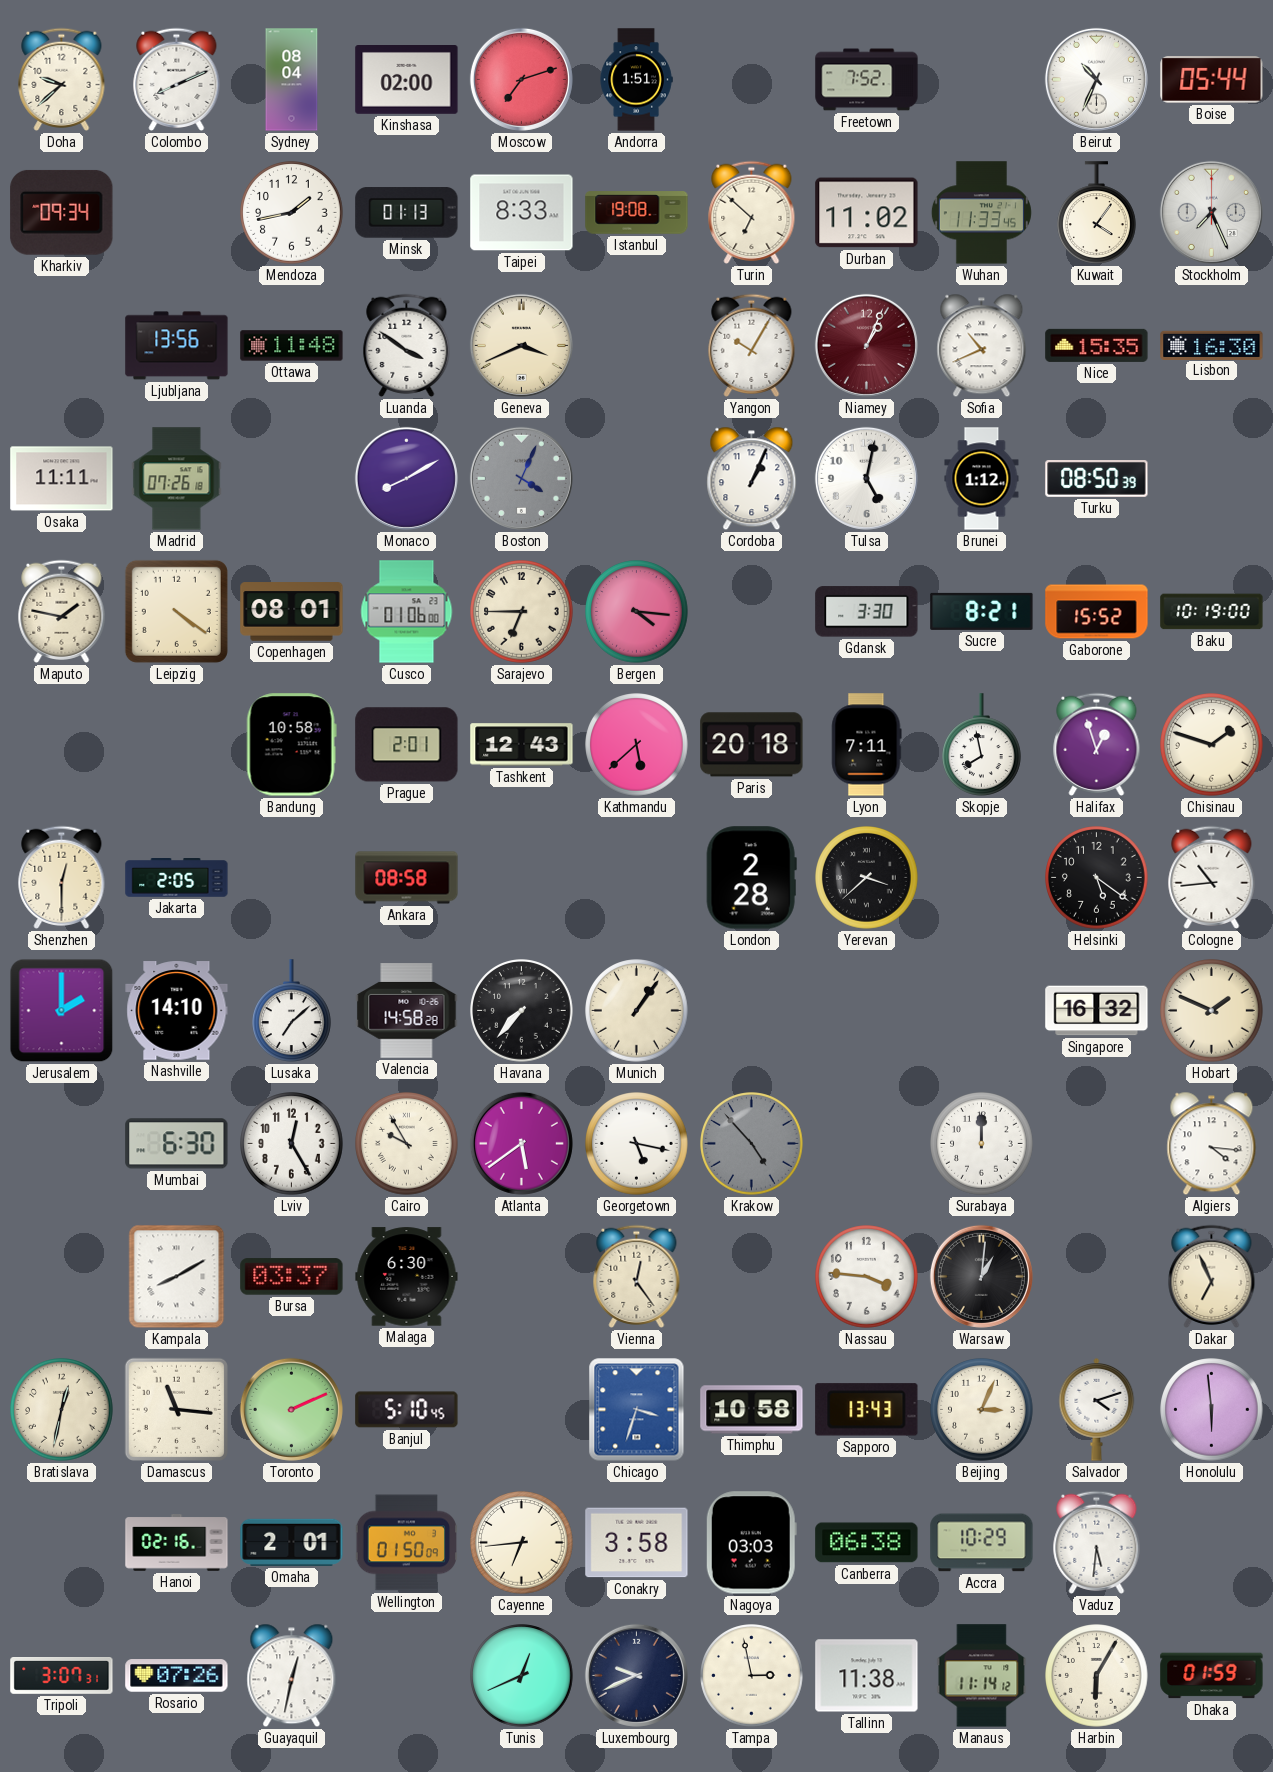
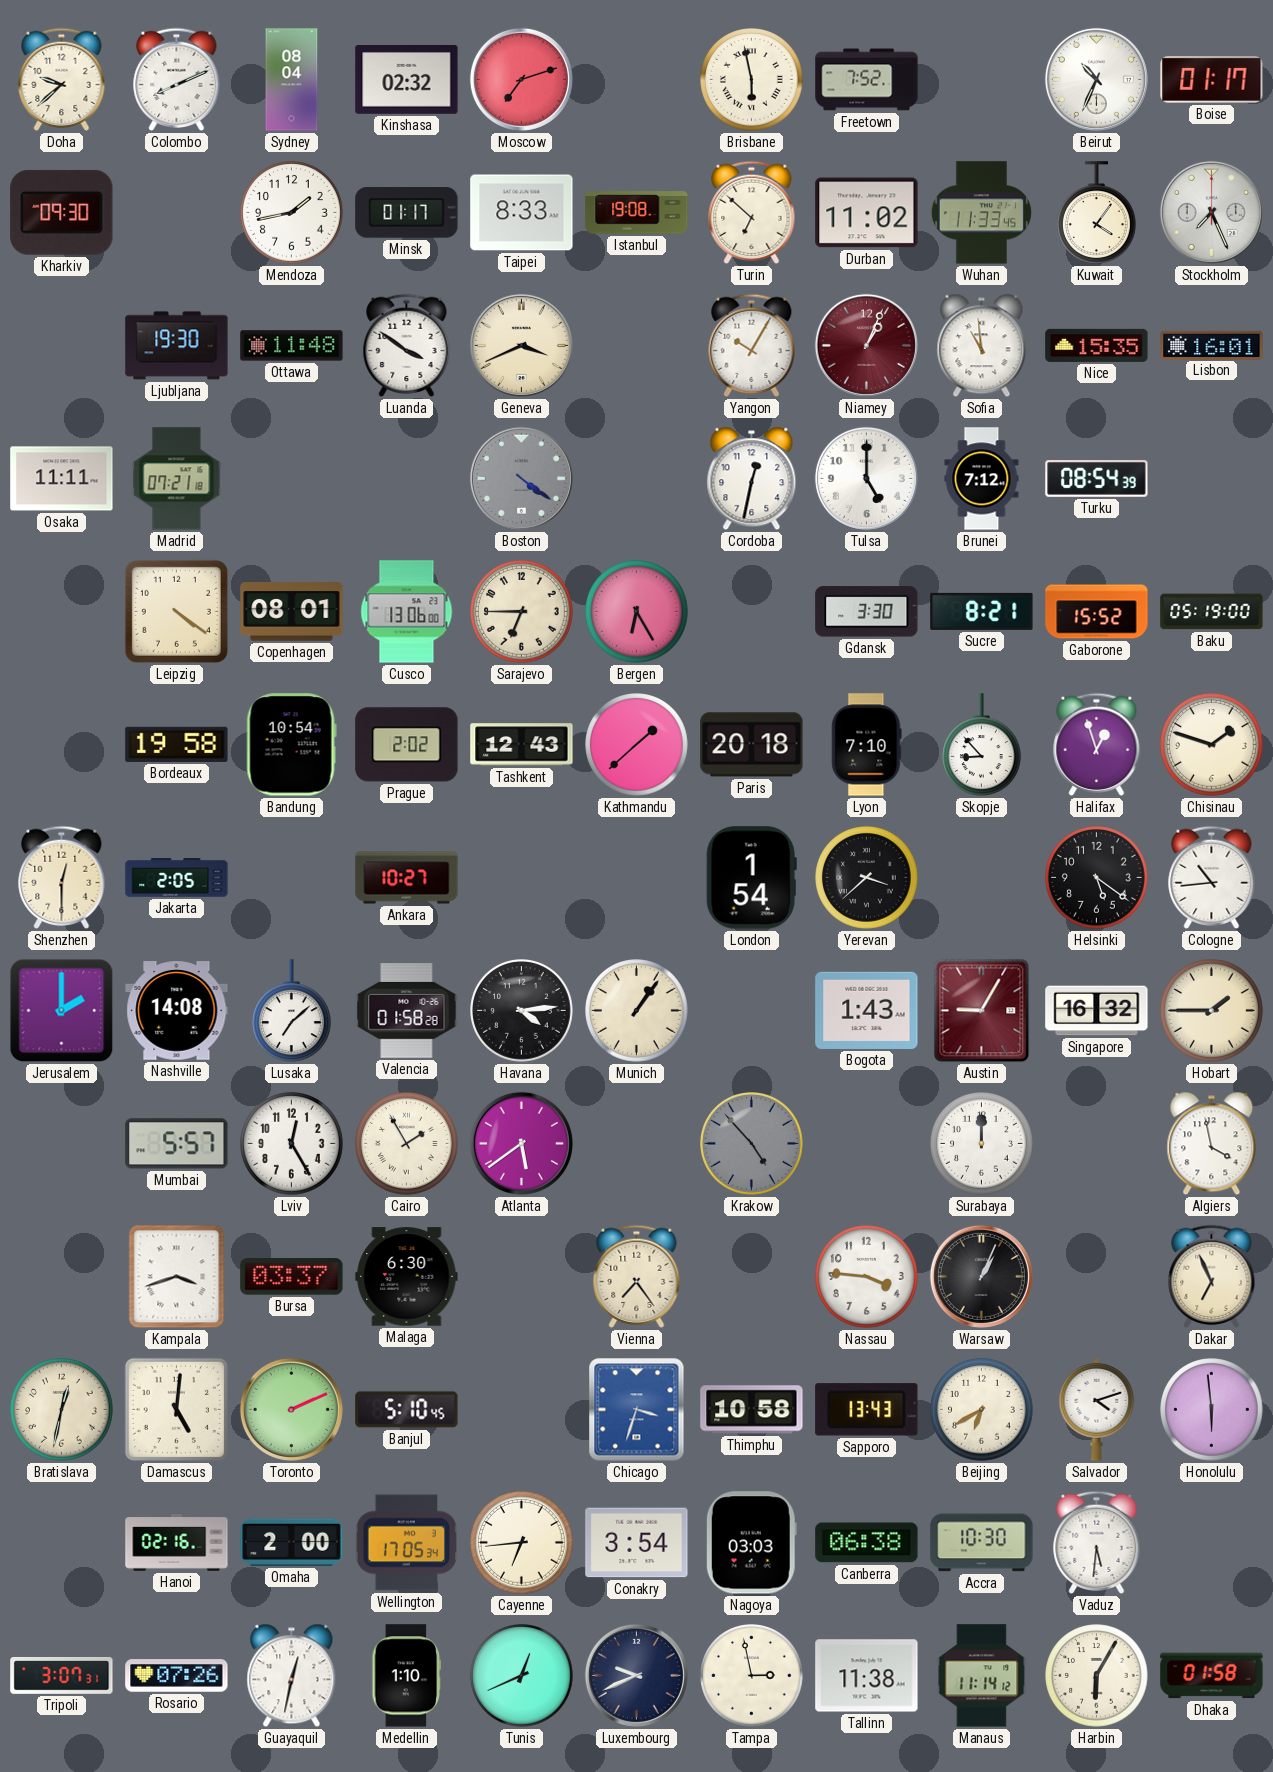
Kinshasa: 02:00 -> 02:32
Andorra: 1:51 -> none
Brisbane: none -> 5:58
Boise: 05:44 -> 01:17
Kharkiv: 09:34 -> 09:30
Minsk: 01:13 -> 01:17
Ljubljana: 13:56 -> 19:30
Sofia: 10:41 -> 10:59
Lisbon: 16:30 -> 16:01
Madrid: 07:26 -> 07:21
Monaco: 8:10 -> none
Boston: 4:04 -> 4:21
Cordoba: 1:04 -> 12:32
Tulsa: 5:02 -> 5:00
Brunei: 1:12 -> 7:12
Turku: 08:50 -> 08:54
Maputo: 1:47 -> none
Cusco: 01:06 -> 13:06
Bergen: 4:16 -> 6:25
Baku: 10:19 -> 05:19
Bordeaux: none -> 19:58
Bandung: 10:58 -> 10:54
Prague: 2:01 -> 2:02
Kathmandu: 5:38 -> 1:38
Lyon: 7:11 -> 7:10
Skopje: 7:58 -> 8:53
Ankara: 08:58 -> 10:27
London: 2:28 -> 1:54
Nashville: 14:10 -> 14:08
Valencia: 14:58 -> 01:58
Havana: 7:37 -> 4:14
Bogota: none -> 1:43
Austin: none -> 9:05
Hobart: 1:49 -> 1:45
Mumbai: 6:30 -> 5:57
Cairo: 9:55 -> 1:55
Georgetown: 5:17 -> none
Algiers: 4:16 -> 3:58
Kampala: 8:10 -> 3:42
Vienna: 12:24 -> 7:24
Warsaw: 1:01 -> 1:04
Damascus: 11:16 -> 5:01
Beijing: 3:04 -> 6:40
Omaha: 2:01 -> 2:00
Wellington: 01:50 -> 17:05
Conakry: 3:58 -> 3:54
Accra: 10:29 -> 10:30
Medellin: none -> 1:10
Dhaka: 01:59 -> 01:58
